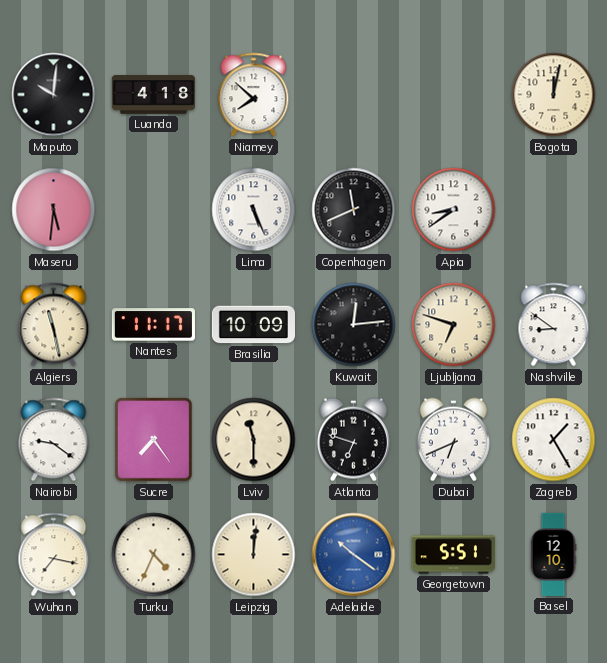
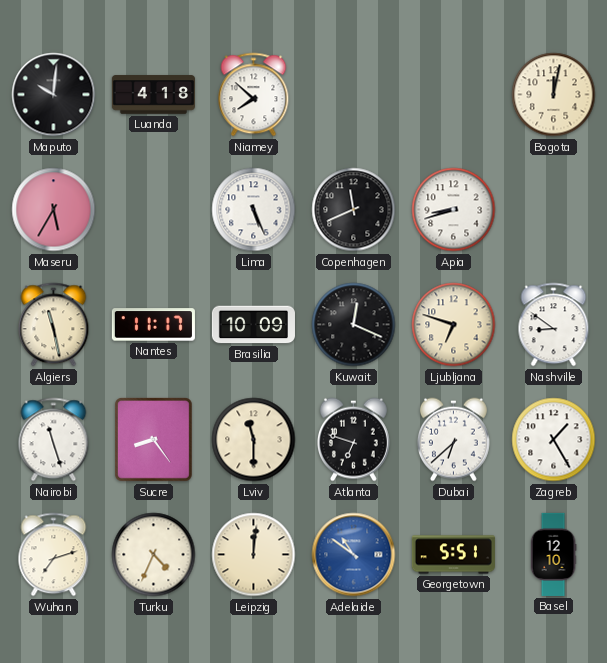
Maseru: 5:31 -> 5:35
Apia: 8:39 -> 8:42
Kuwait: 12:14 -> 12:19
Nairobi: 9:21 -> 11:27
Sucre: 7:24 -> 8:24
Dubai: 6:41 -> 6:38
Wuhan: 7:17 -> 7:12
Adelaide: 10:21 -> 10:51
